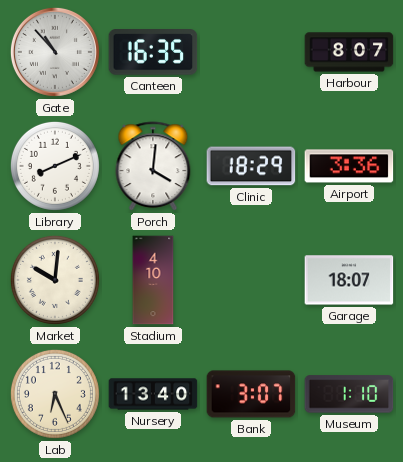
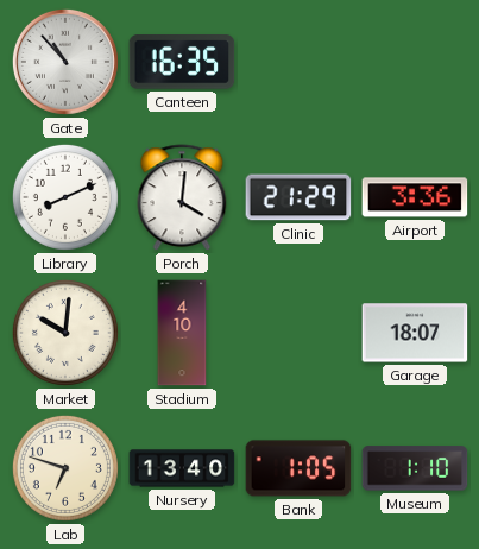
Harbour: 8:07 -> none
Clinic: 18:29 -> 21:29
Lab: 6:26 -> 6:48
Bank: 3:07 -> 1:05
